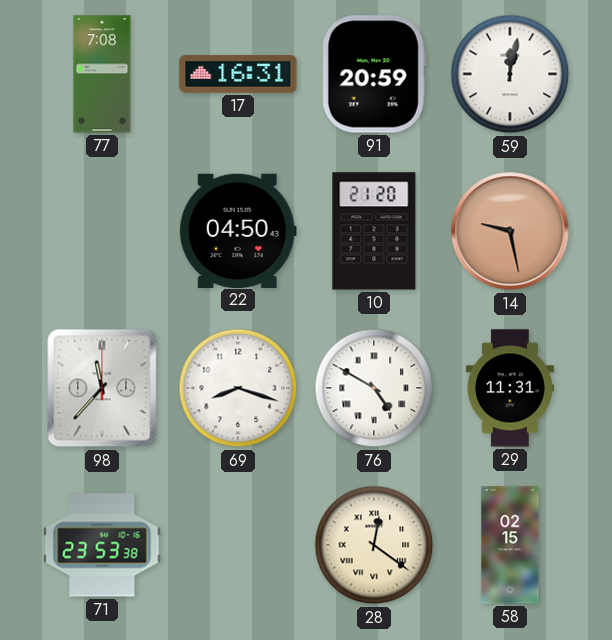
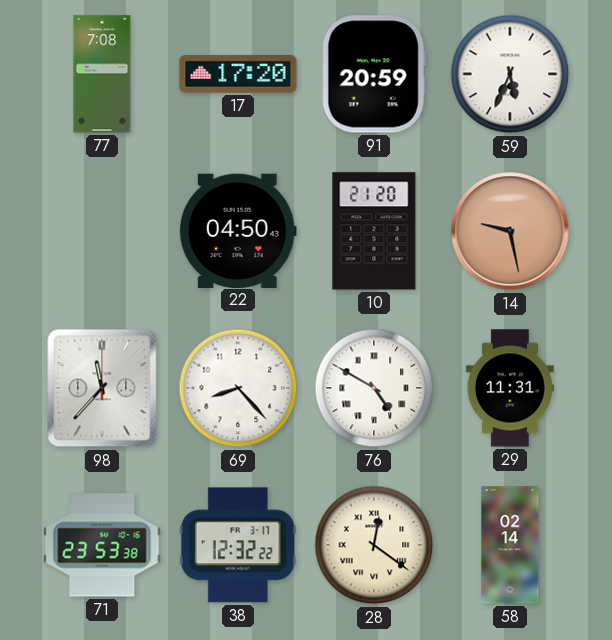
17: 16:31 -> 17:20
59: 12:02 -> 5:34
69: 8:18 -> 8:23
38: none -> 12:32
58: 02:15 -> 02:14
